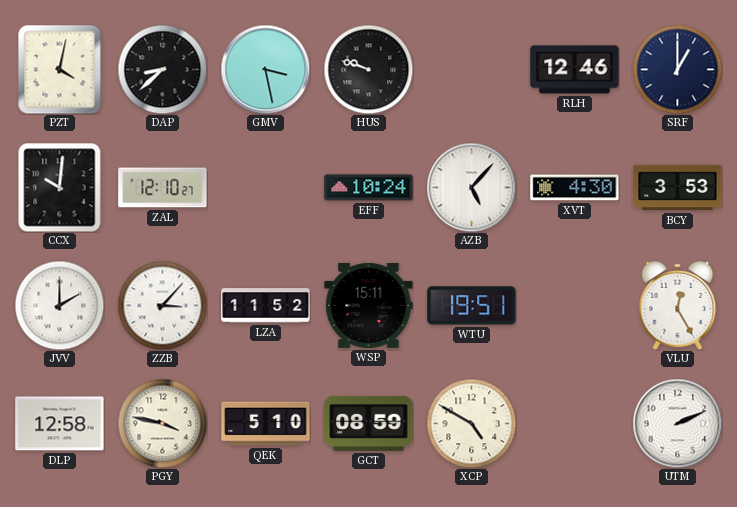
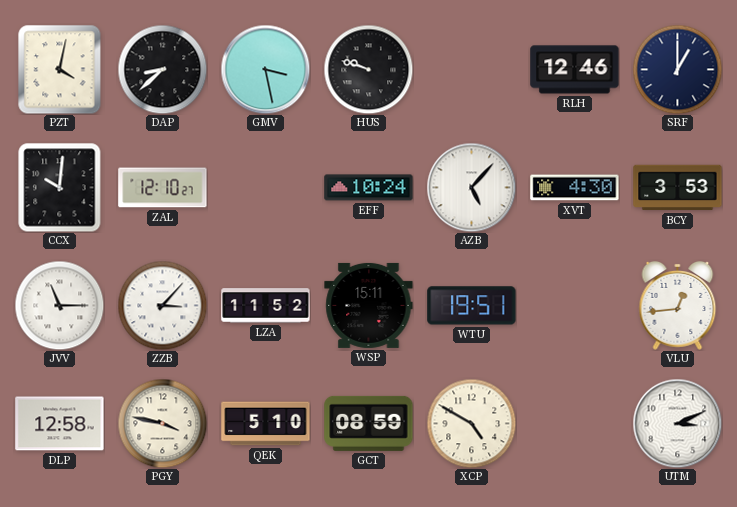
JVV: 2:00 -> 11:15
VLU: 12:25 -> 12:44
UTM: 2:11 -> 3:11
